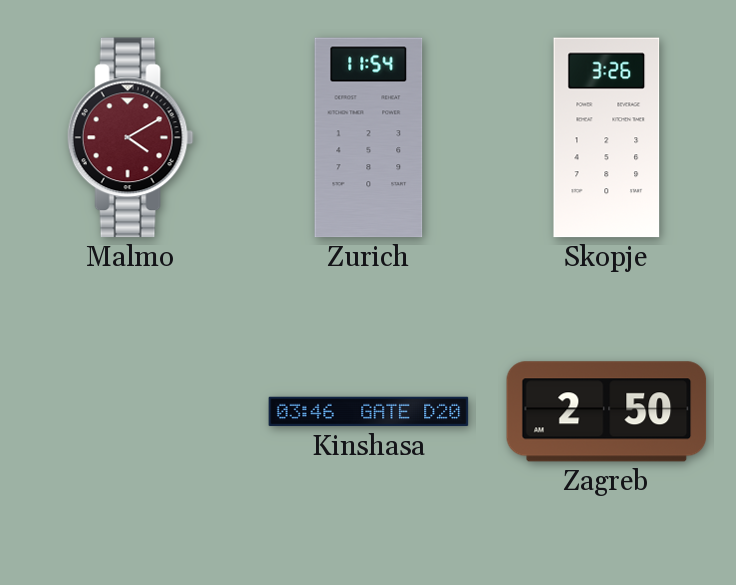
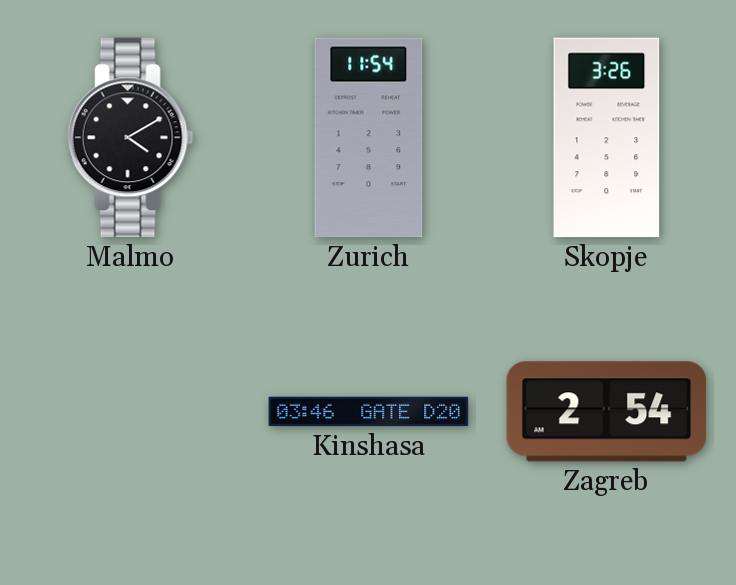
Malmo dial: burgundy -> black
Zagreb: 2:50 -> 2:54
